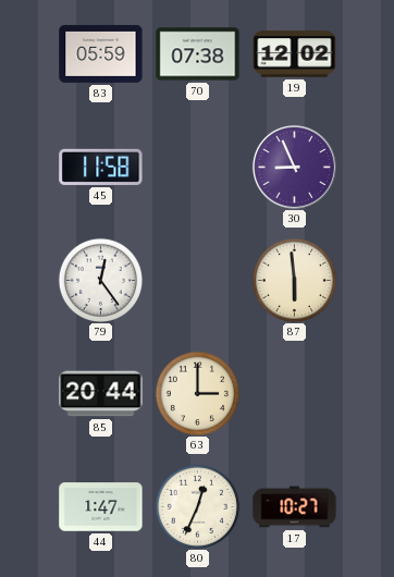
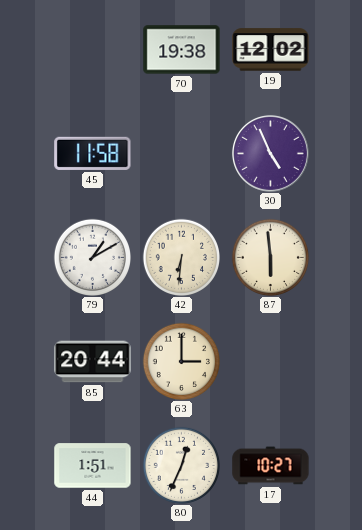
83: 05:59 -> none
70: 07:38 -> 19:38
30: 8:56 -> 4:56
79: 12:24 -> 1:10
42: none -> 6:31
44: 1:47 -> 1:51
